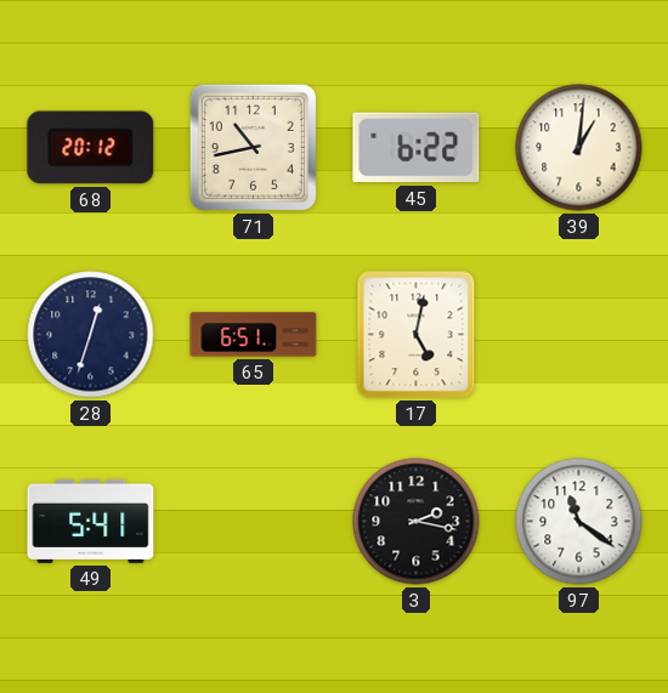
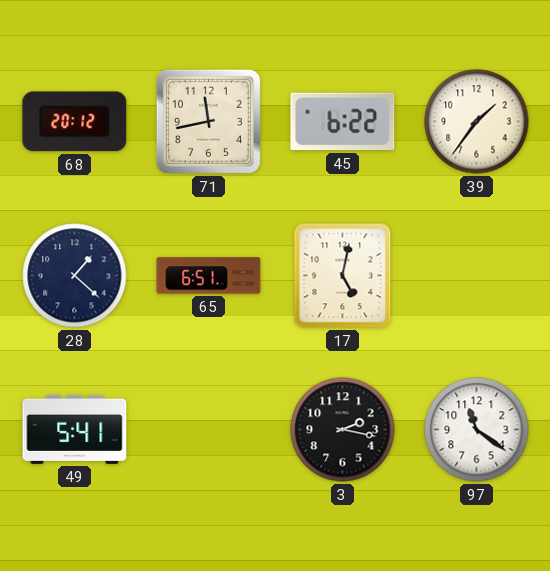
71: 10:43 -> 11:43
39: 1:01 -> 1:36
28: 12:33 -> 1:22
